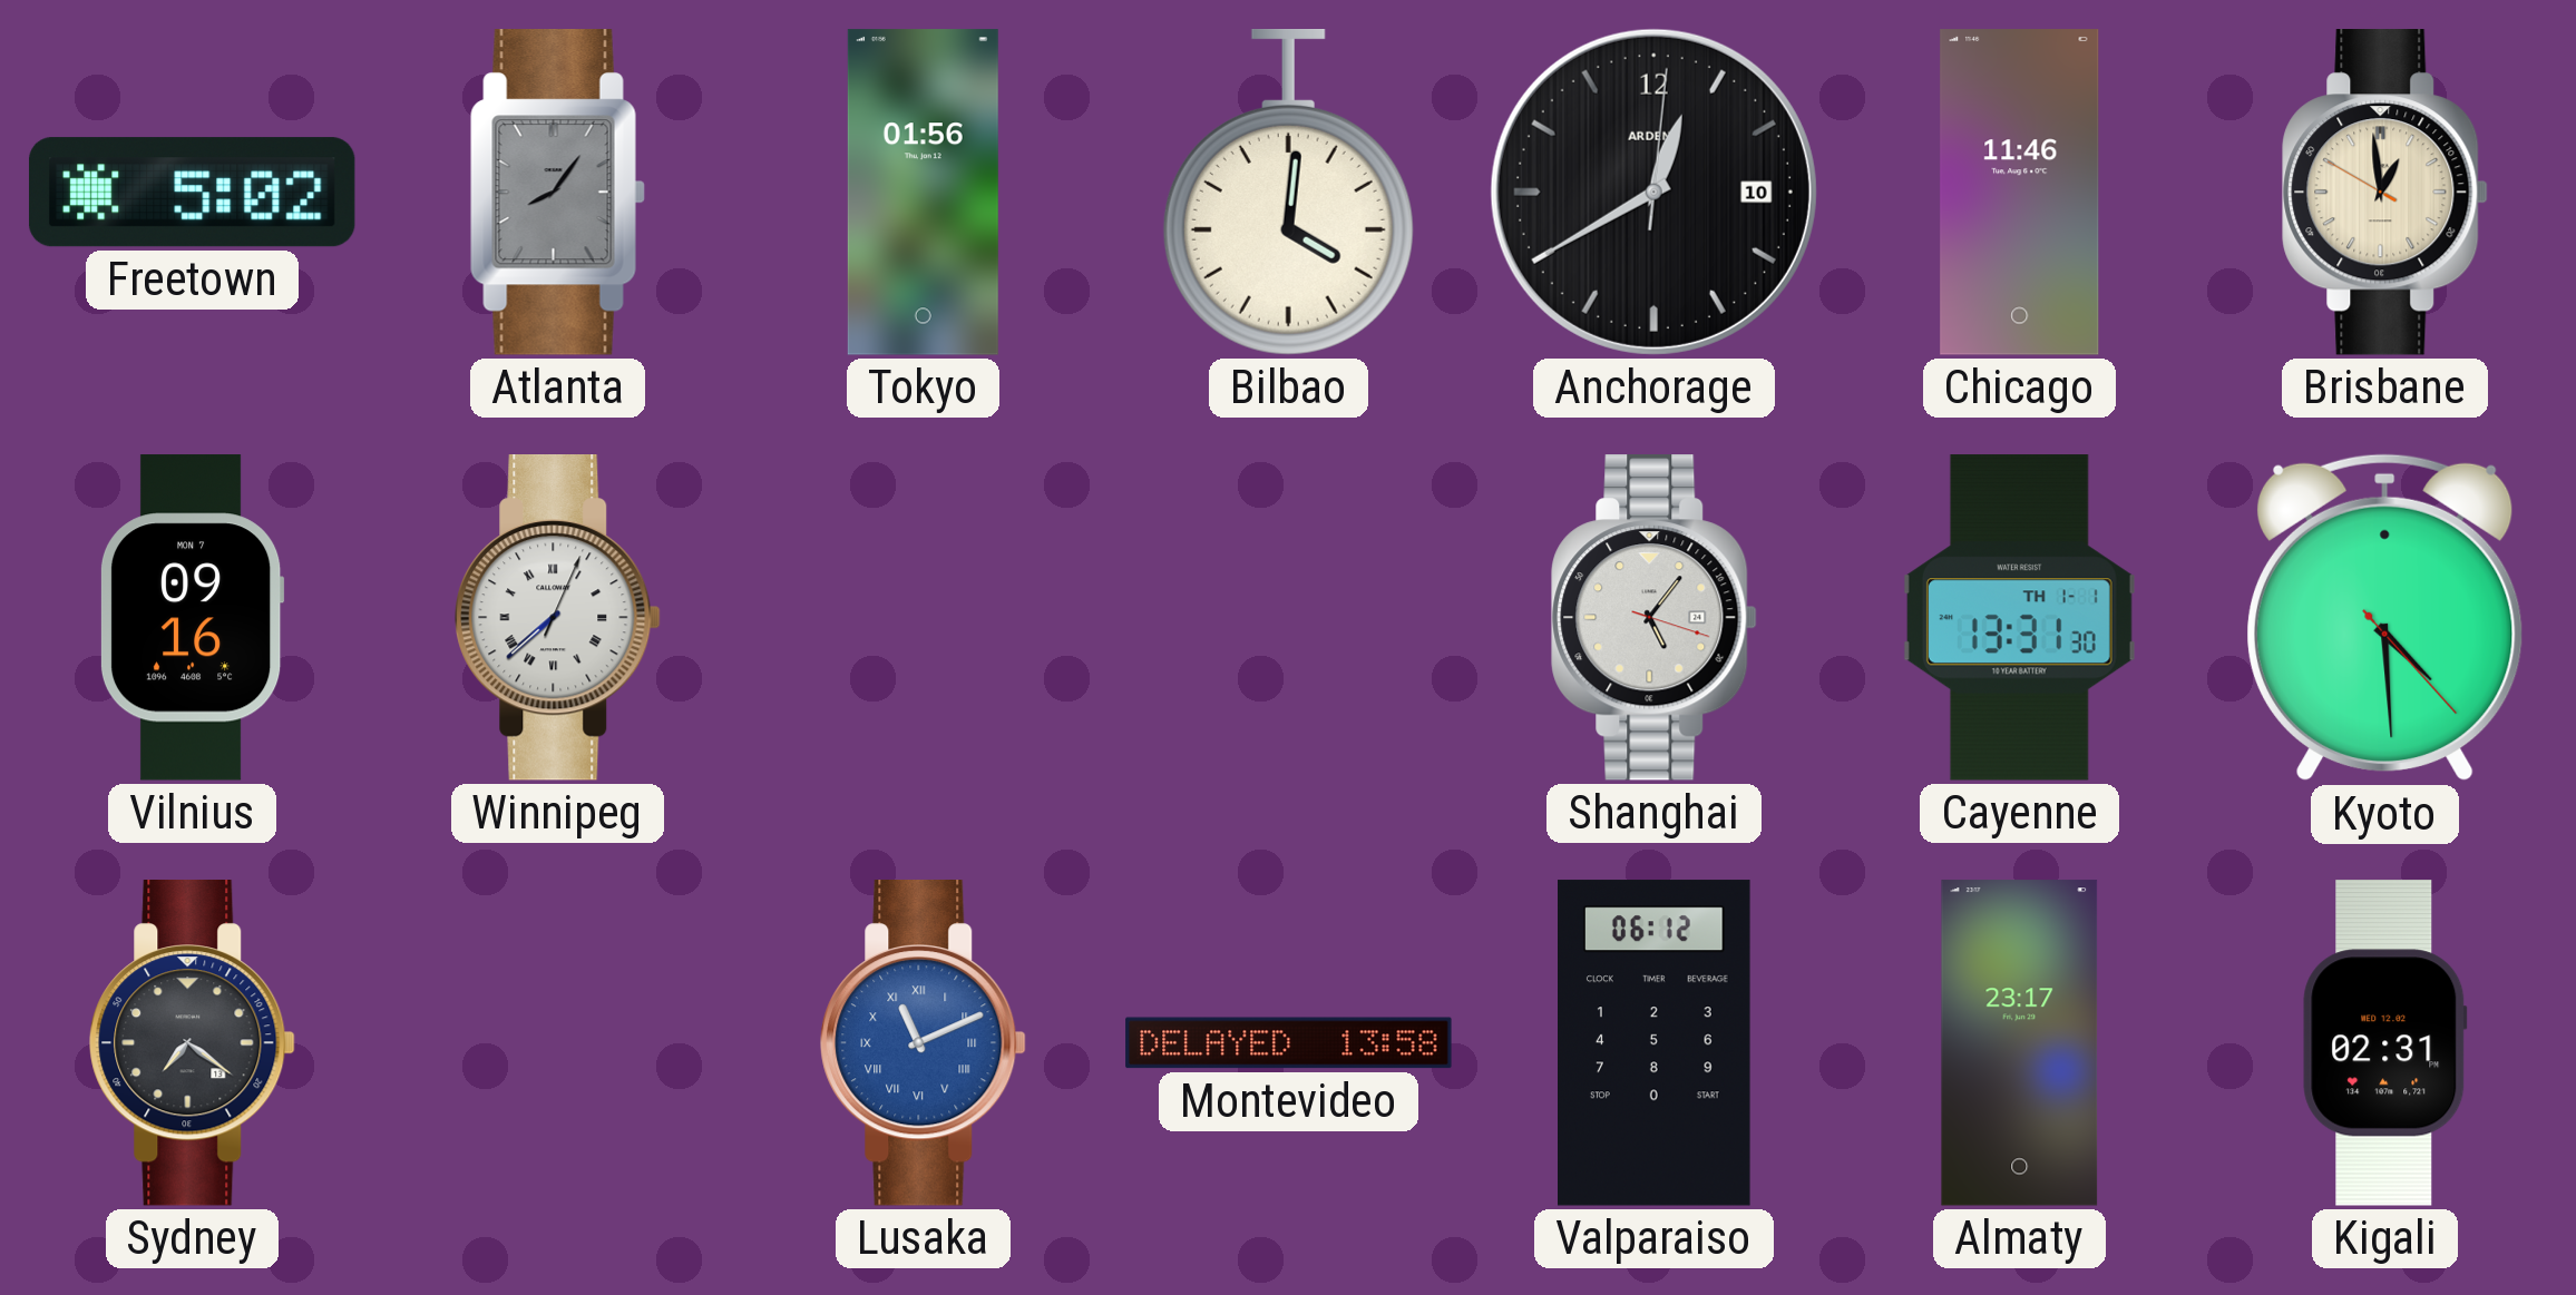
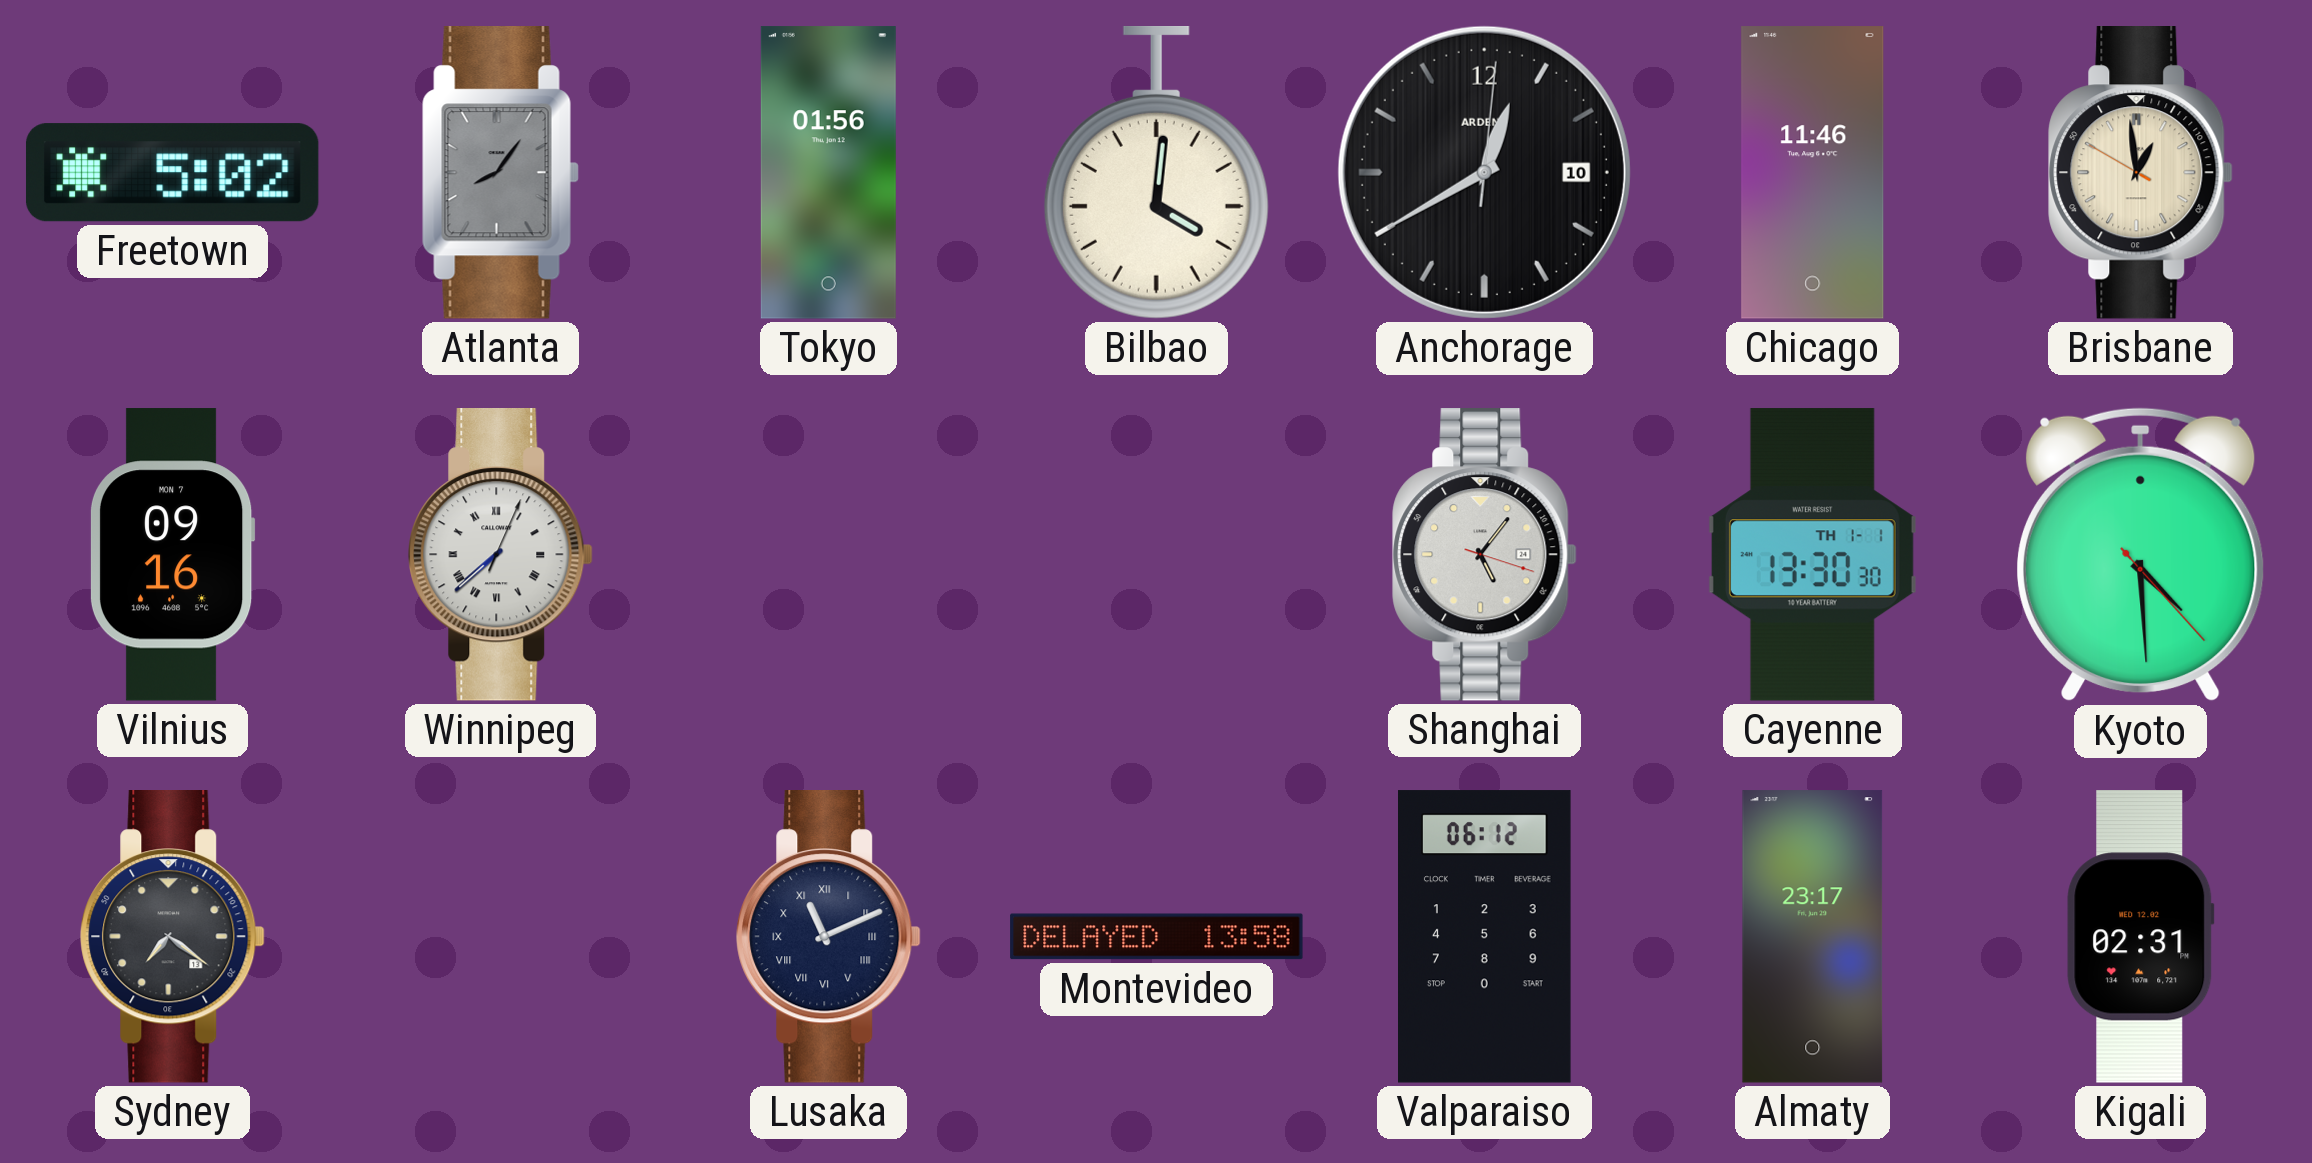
Cayenne: 13:31 -> 13:30
Lusaka dial: blue -> navy
